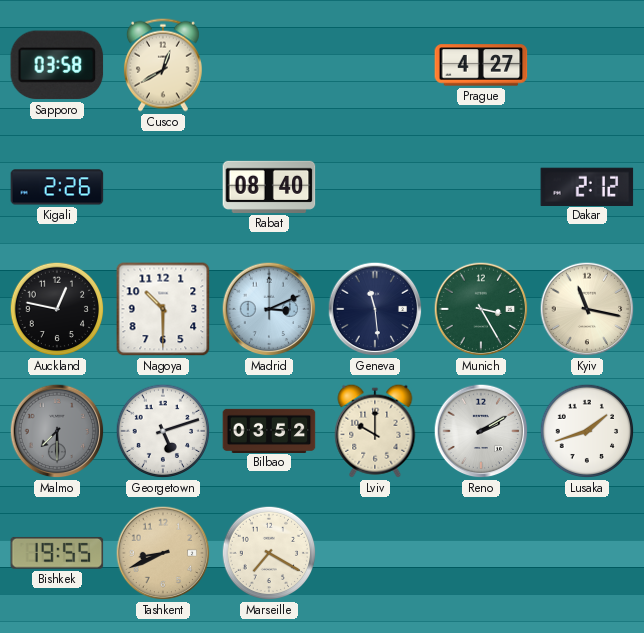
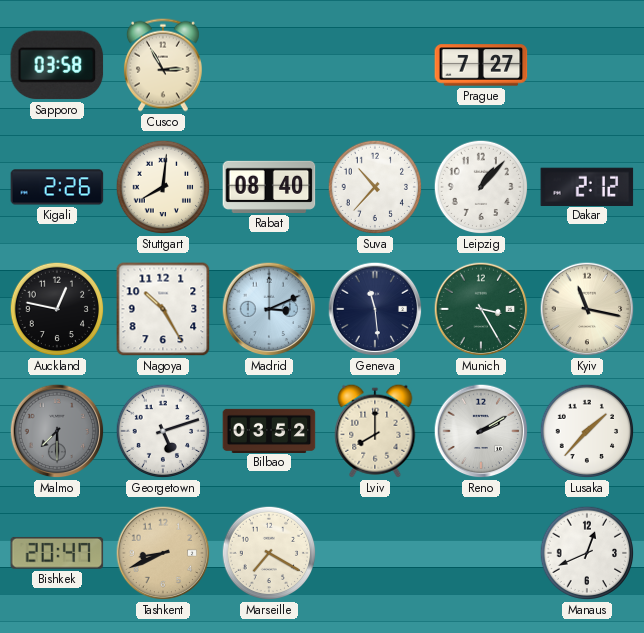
Cusco: 12:40 -> 2:55
Prague: 4:27 -> 7:27
Stuttgart: none -> 8:01
Suva: none -> 10:37
Leipzig: none -> 1:07
Nagoya: 10:30 -> 10:25
Lviv: 10:00 -> 8:00
Lusaka: 1:42 -> 1:37
Bishkek: 19:55 -> 20:47
Manaus: none -> 12:41
